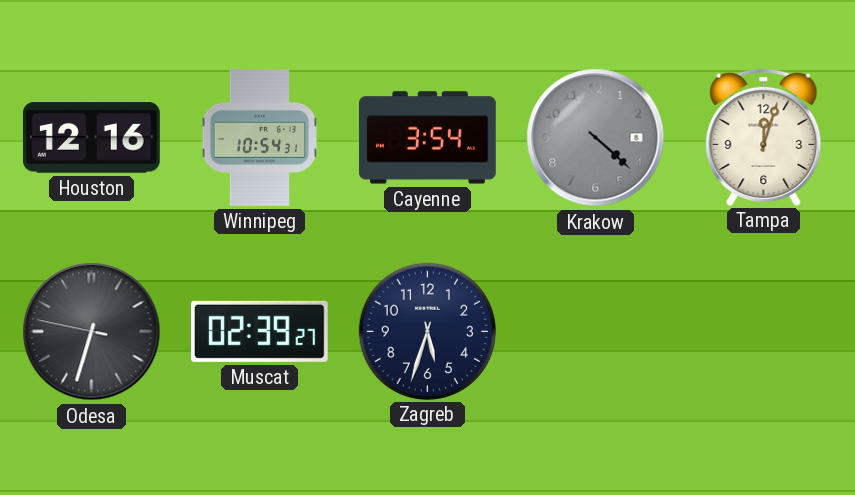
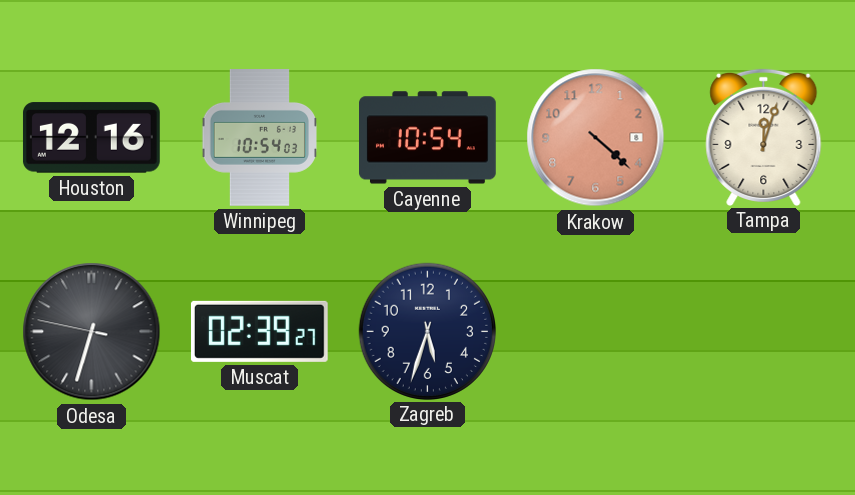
Winnipeg: 10:54:31 -> 10:54:03
Cayenne: 3:54 -> 10:54
Krakow dial: grey -> salmon
